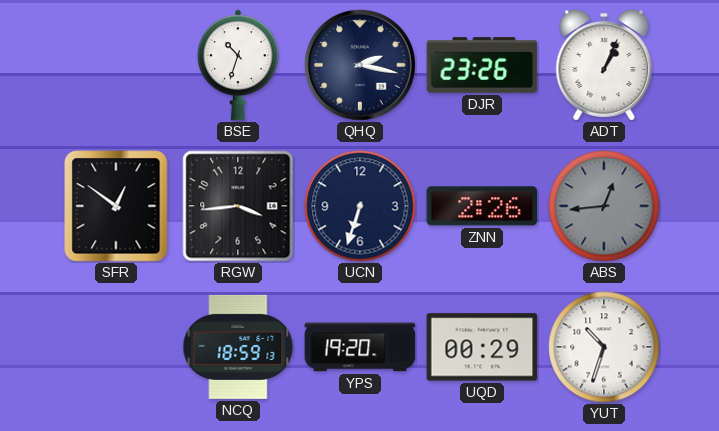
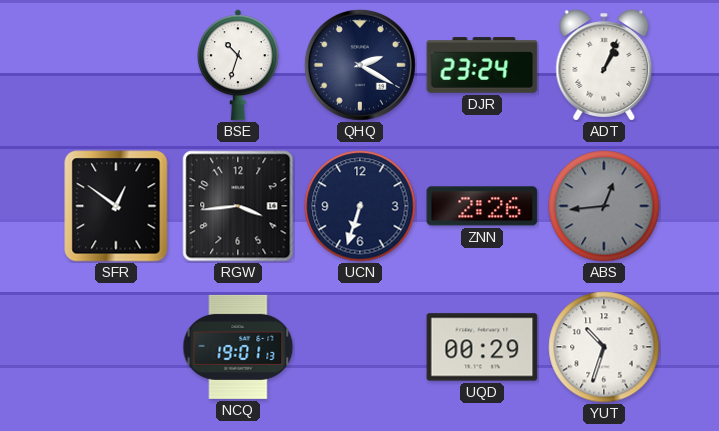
QHQ: 2:17 -> 2:20
DJR: 23:26 -> 23:24
NCQ: 18:59 -> 19:01
YPS: 19:20 -> none
